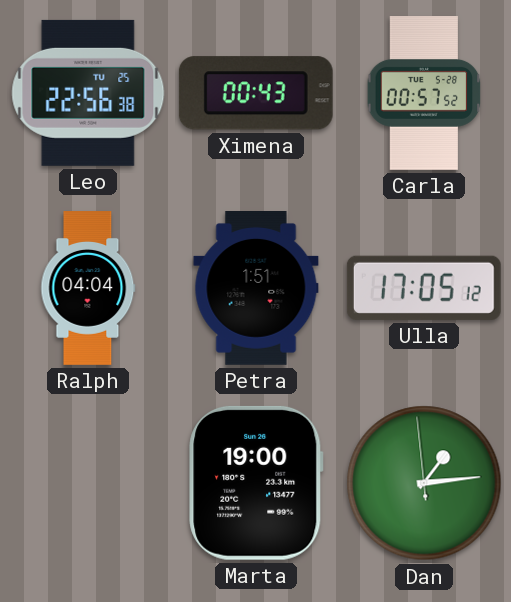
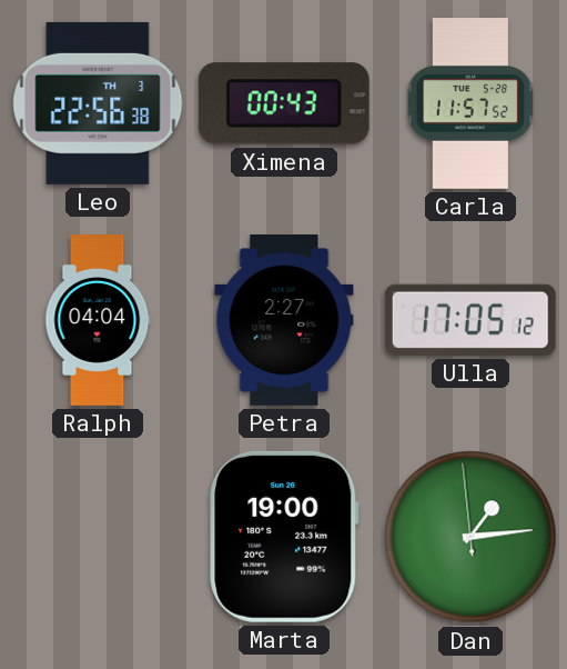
Leo date: TU 25 -> TH 3
Carla: 00:57 -> 11:57
Petra: 1:51 -> 2:27
